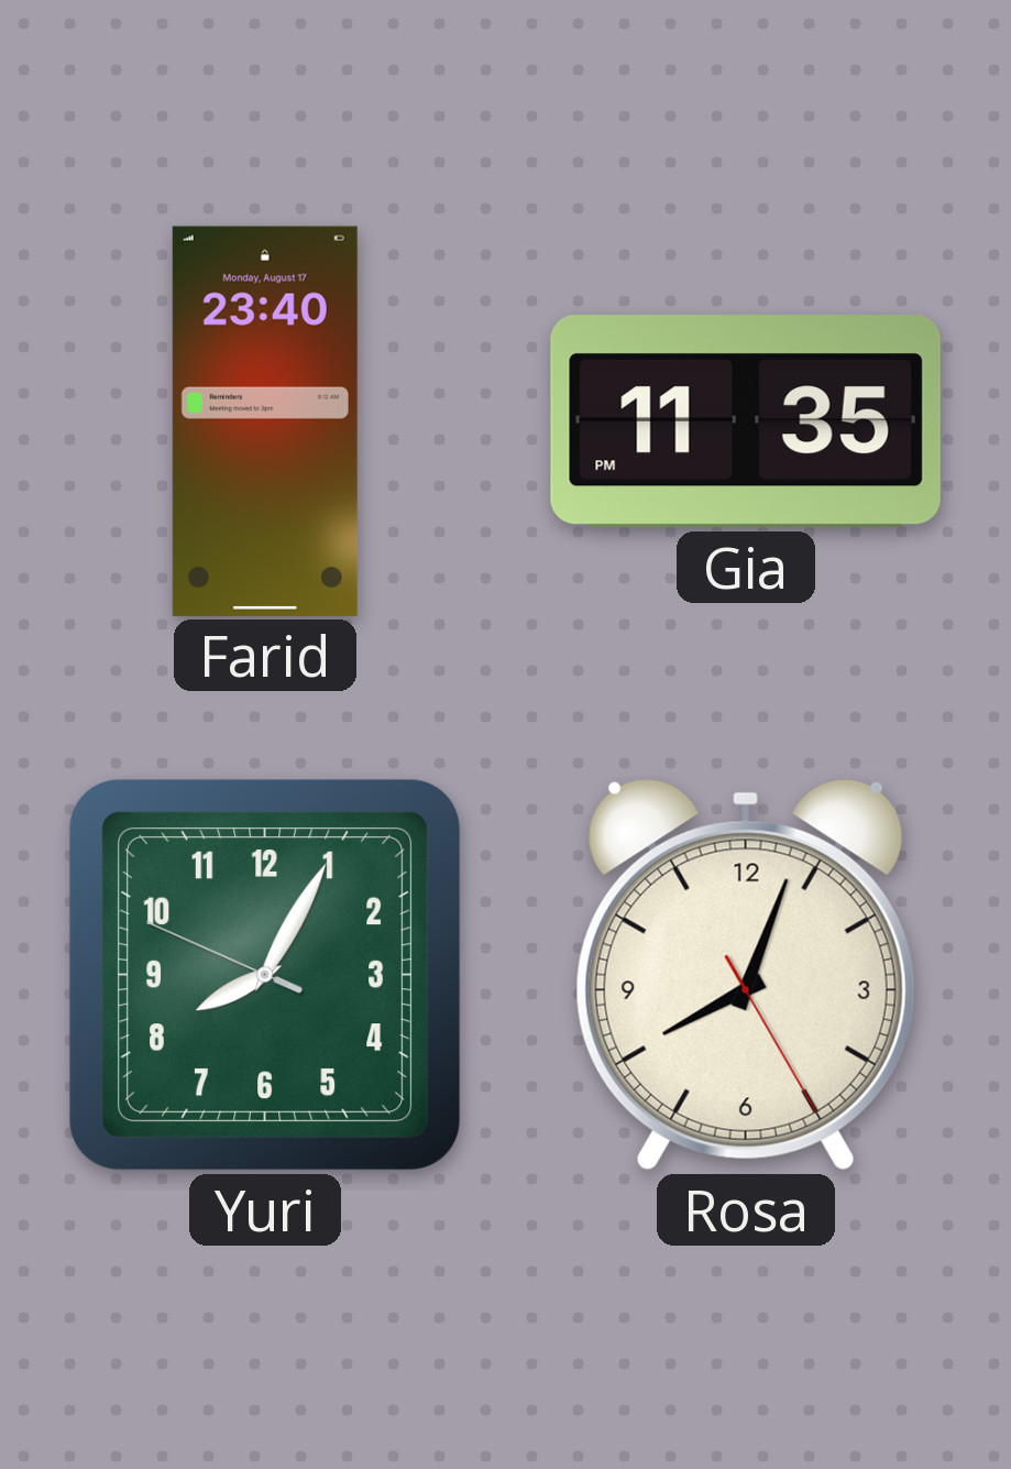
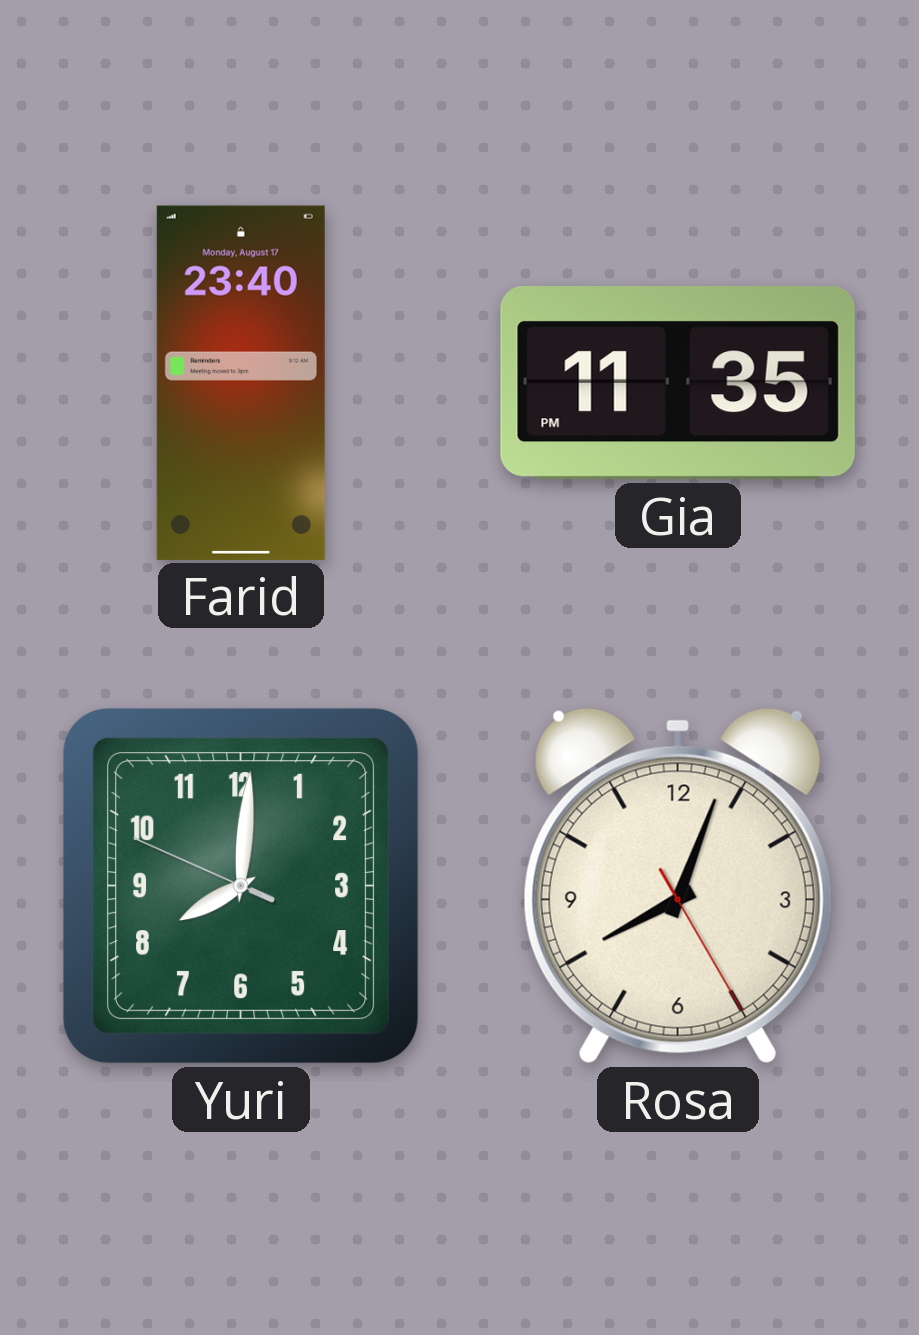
Yuri: 8:04 -> 8:00
